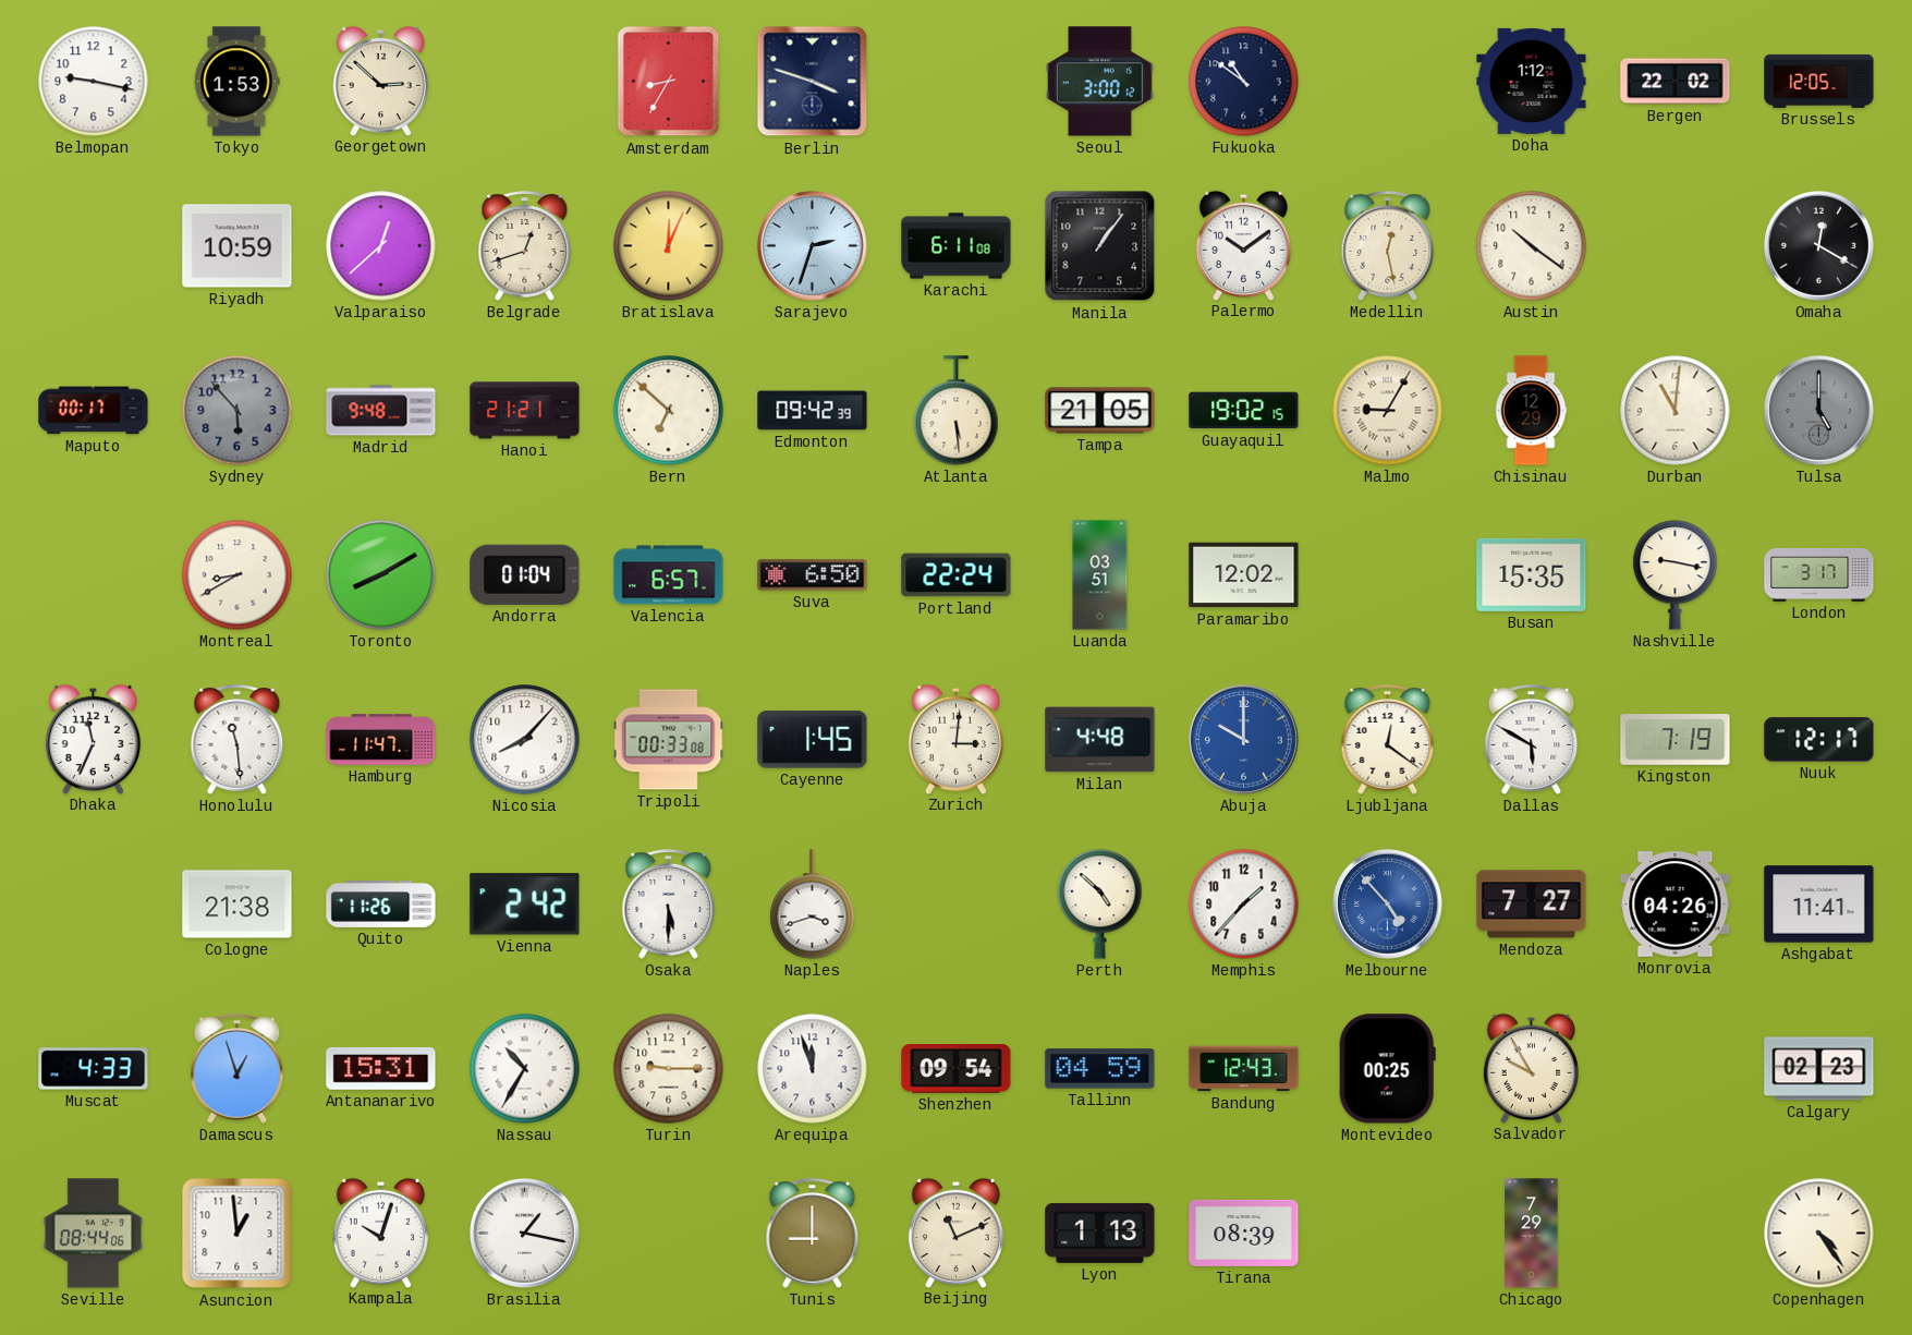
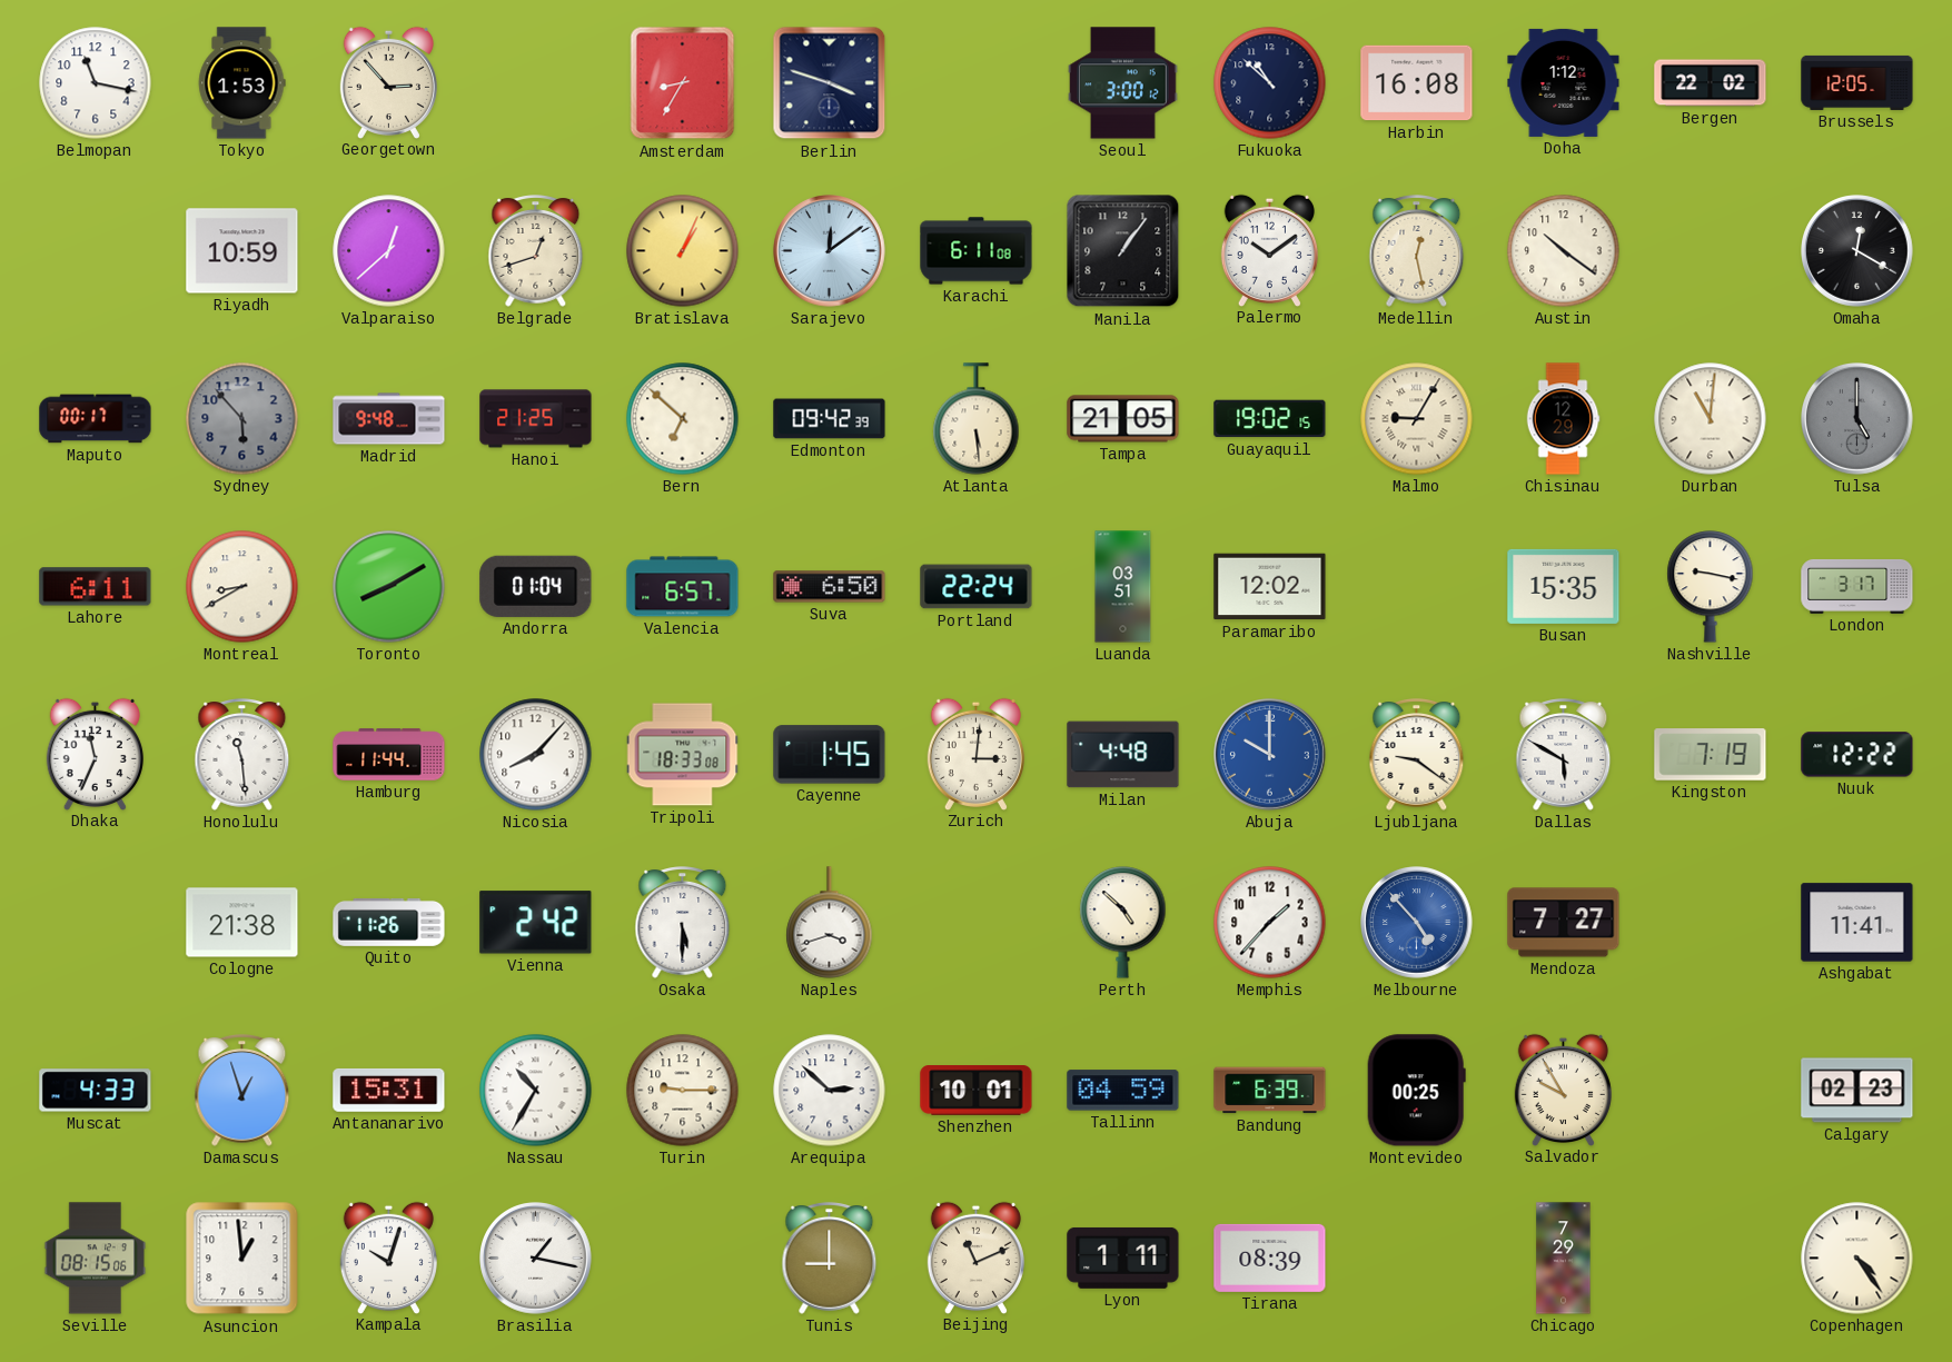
Belmopan: 9:17 -> 11:17
Georgetown: 2:52 -> 2:53
Fukuoka: 10:51 -> 10:52
Harbin: none -> 16:08
Bratislava: 12:04 -> 1:04
Sarajevo: 2:33 -> 12:09
Hanoi: 21:21 -> 21:25
Lahore: none -> 6:11
Hamburg: 11:47 -> 11:44
Tripoli: 00:33 -> 18:33
Ljubljana: 12:21 -> 9:21
Nuuk: 12:17 -> 12:22
Monrovia: 04:26 -> none
Arequipa: 11:57 -> 2:52
Shenzhen: 09:54 -> 10:01
Bandung: 12:43 -> 6:39
Seville: 08:44 -> 08:15
Lyon: 1:13 -> 1:11
